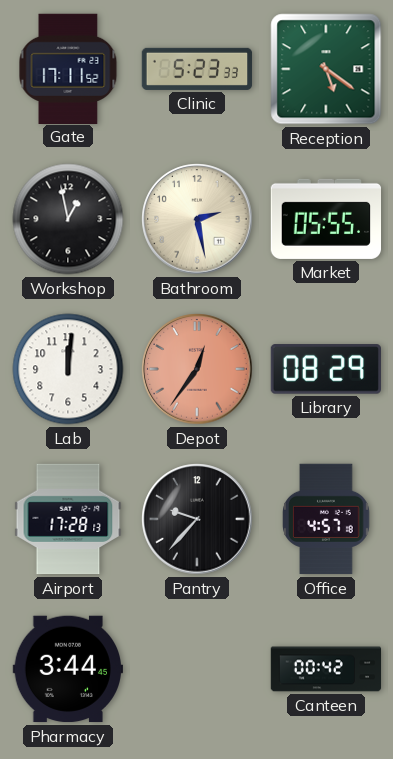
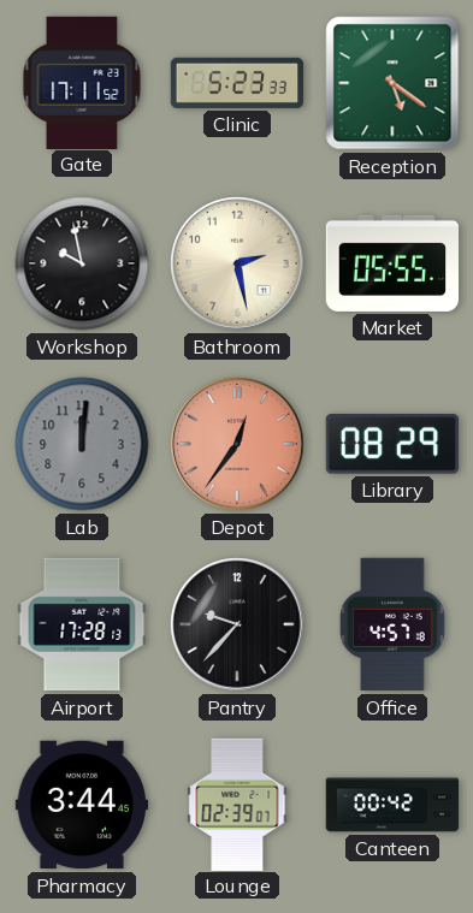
Workshop: 12:58 -> 9:58
Lab dial: white -> grey
Lounge: none -> 02:39
